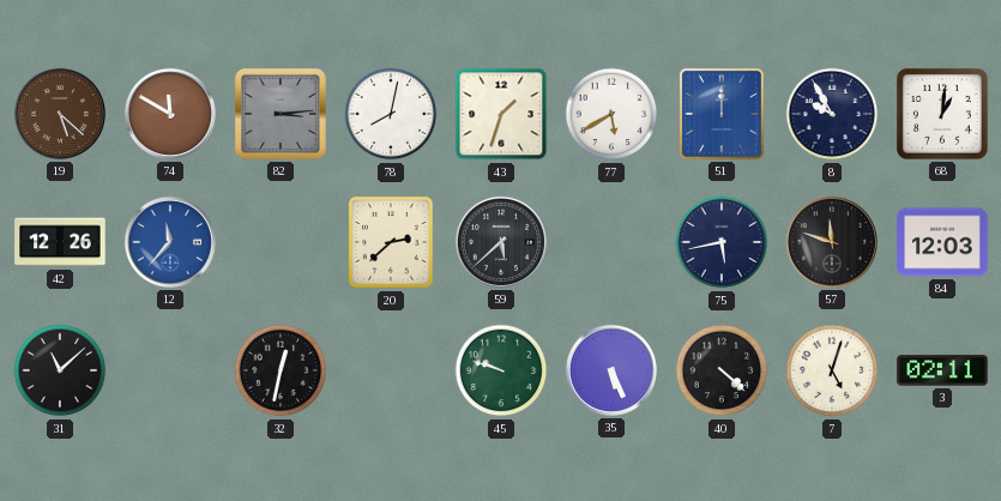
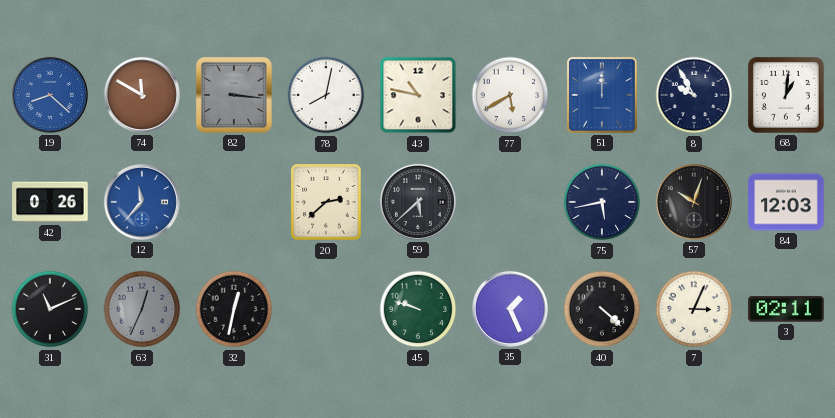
19: 5:22 -> 8:22
19 dial: brown -> blue
82: 3:14 -> 3:16
43: 1:33 -> 10:47
42: 12:26 -> 0:26
57: 11:48 -> 10:03
31: 11:08 -> 11:11
63: none -> 12:34
35: 5:26 -> 1:26
7: 5:03 -> 3:04
